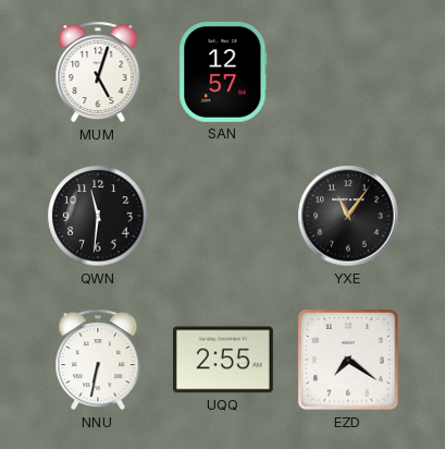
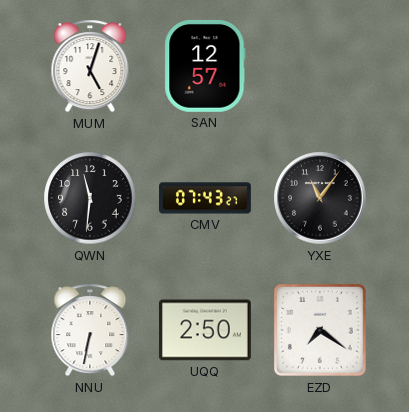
CMV: none -> 07:43
UQQ: 2:55 -> 2:50
